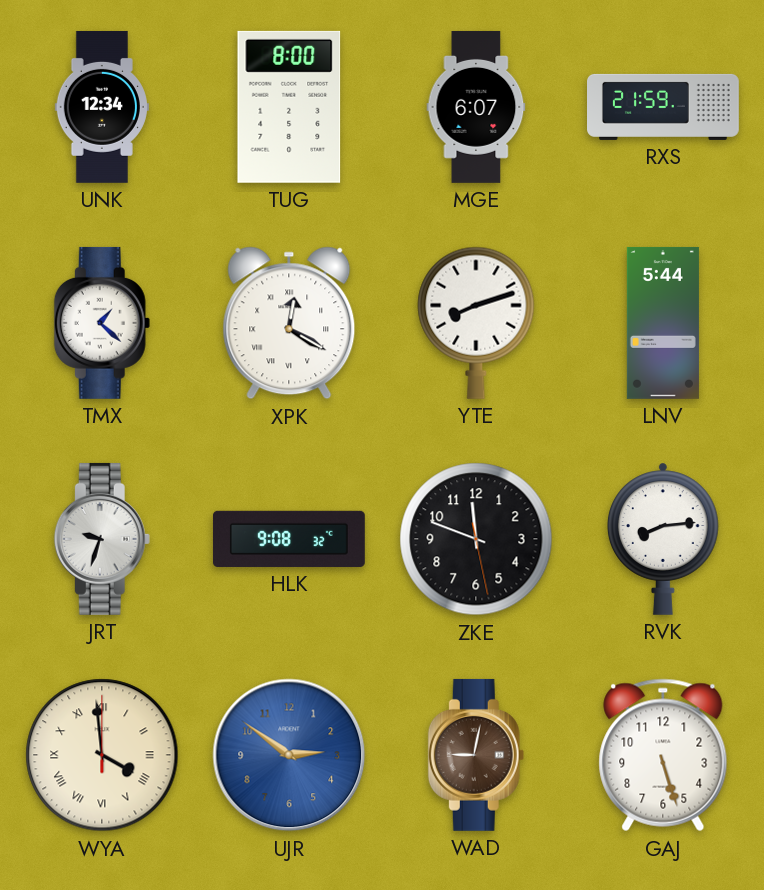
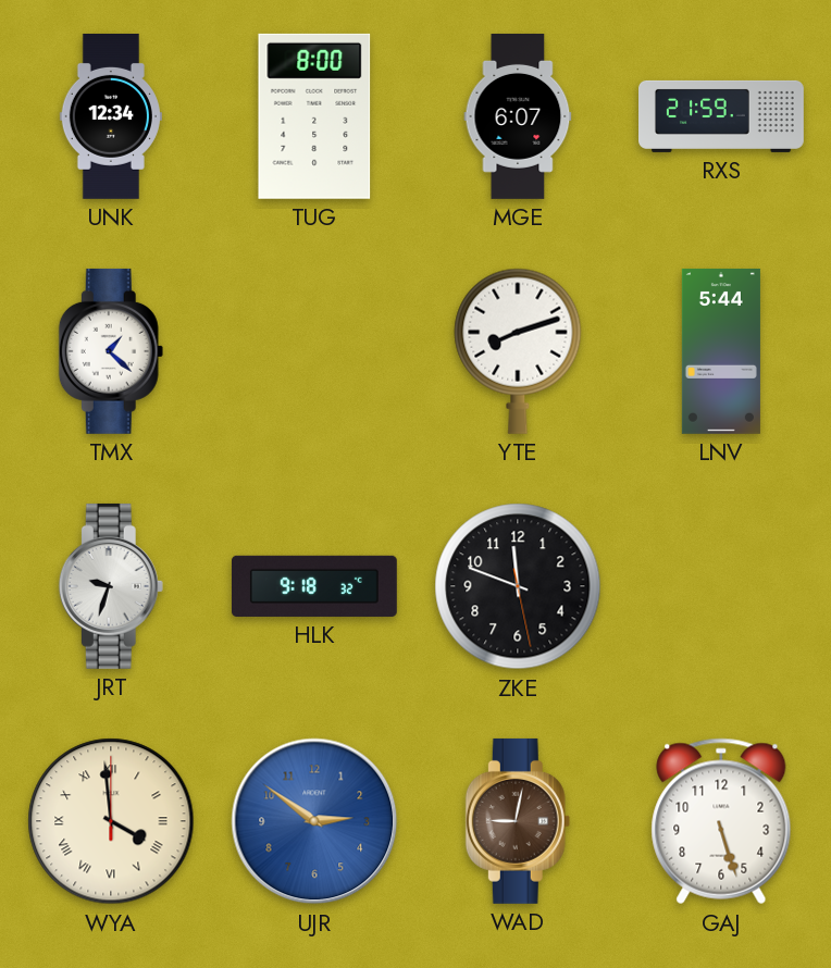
XPK: 12:20 -> none
HLK: 9:08 -> 9:18
RVK: 8:14 -> none
